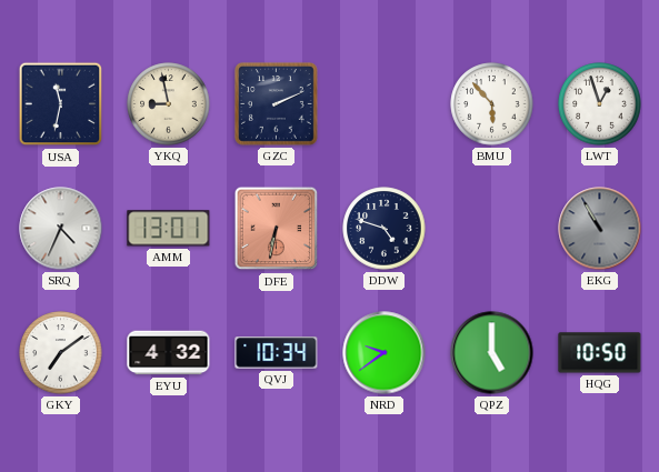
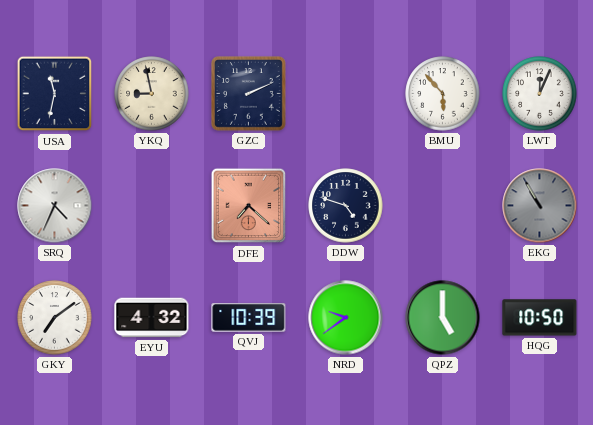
LWT: 12:57 -> 12:04
AMM: 13:01 -> none
DFE: 6:32 -> 7:22
QVJ: 10:34 -> 10:39
